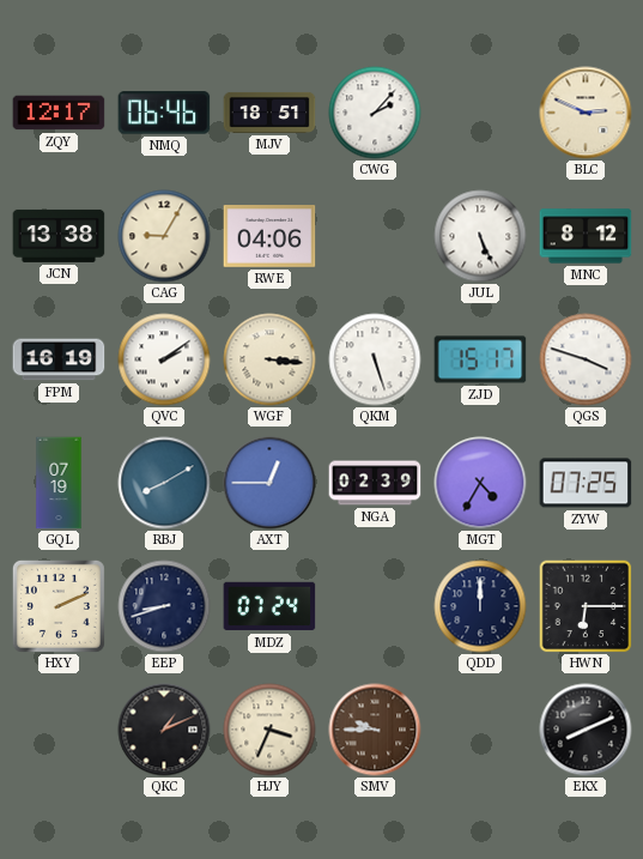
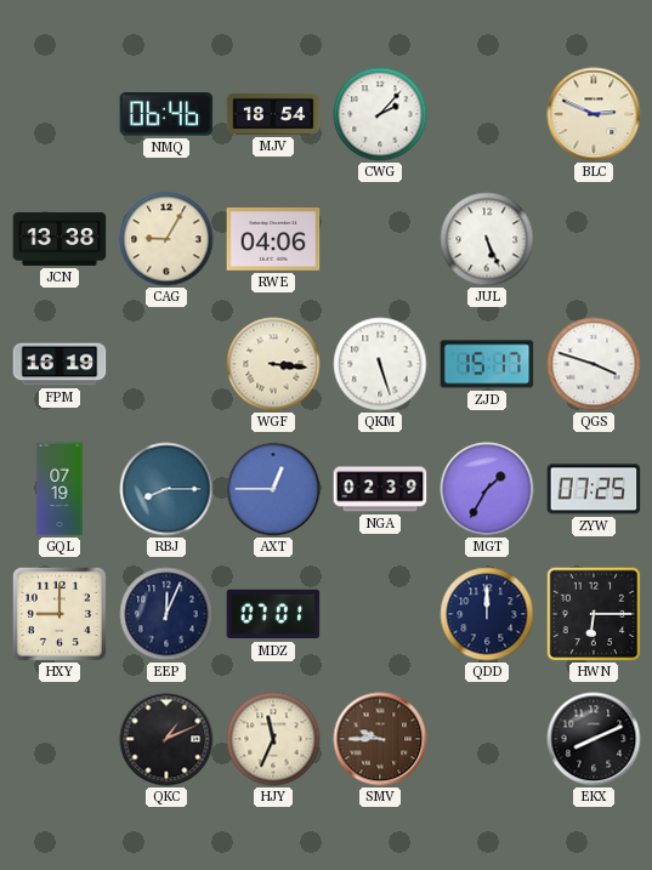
ZQY: 12:17 -> none
MJV: 18:51 -> 18:54
MNC: 8:12 -> none
QVC: 2:09 -> none
RBJ: 8:10 -> 8:15
MGT: 4:35 -> 1:35
HXY: 2:11 -> 9:00
EEP: 8:42 -> 12:04
MDZ: 07:24 -> 07:01
HJY: 3:34 -> 11:34
